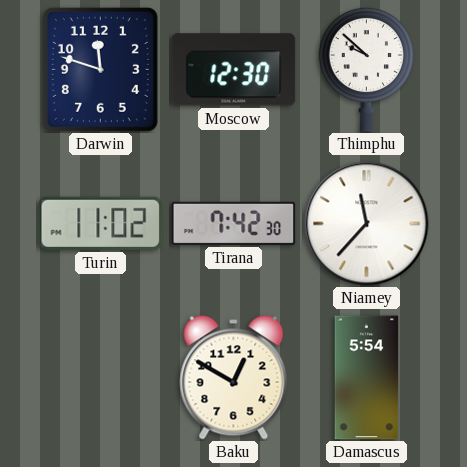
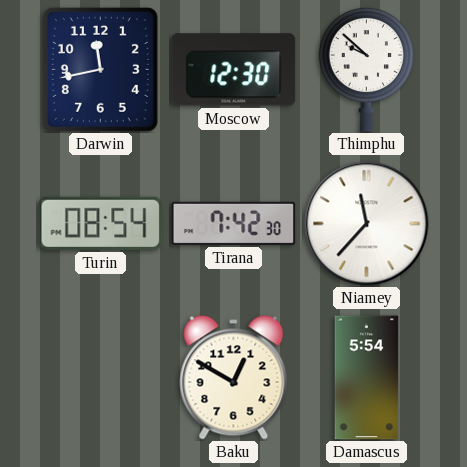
Darwin: 11:48 -> 11:43
Turin: 11:02 -> 08:54
